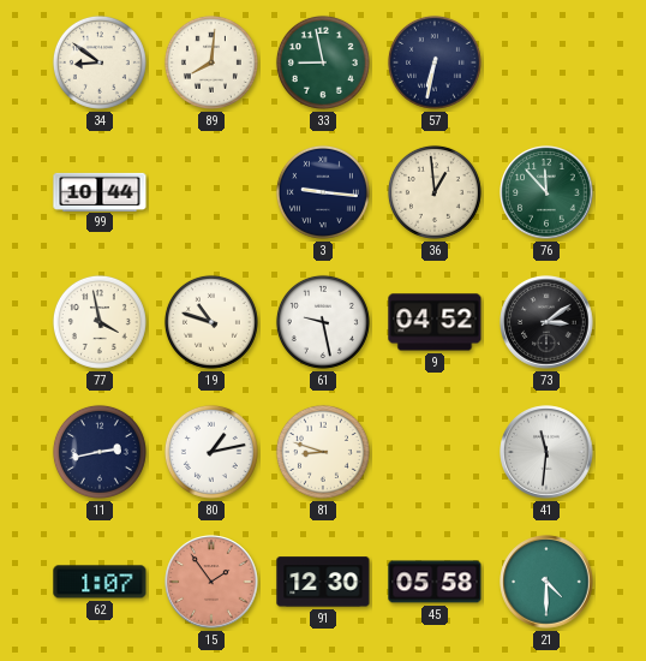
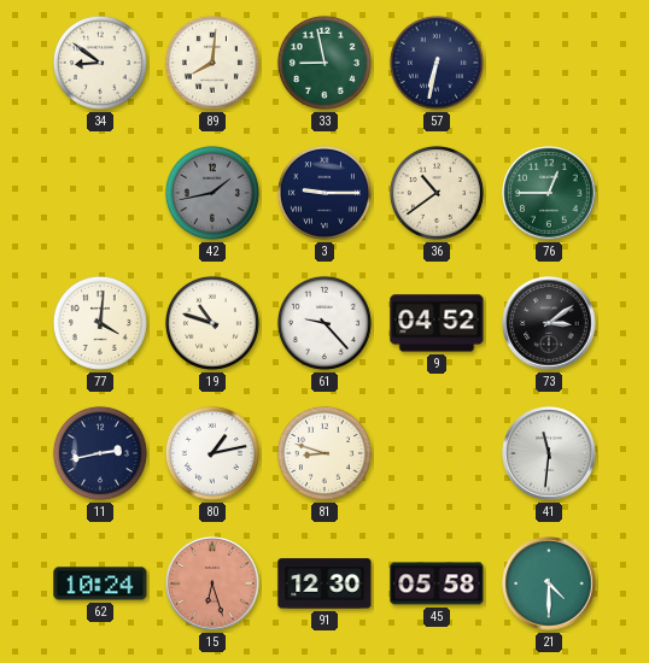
99: 10:44 -> none
42: none -> 1:43
3: 9:16 -> 9:15
36: 12:59 -> 10:39
76: 11:53 -> 12:45
77: 3:58 -> 4:01
61: 9:28 -> 9:23
62: 1:07 -> 10:24
15: 1:54 -> 6:27
